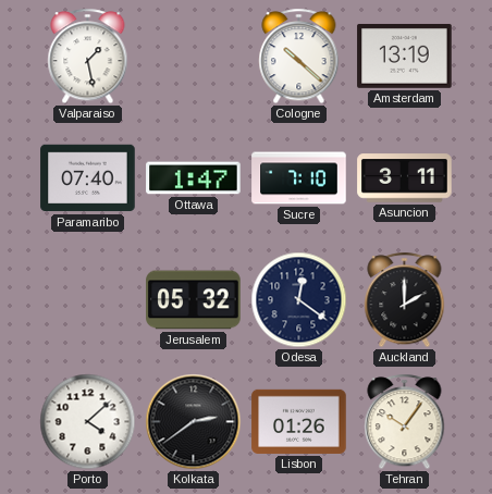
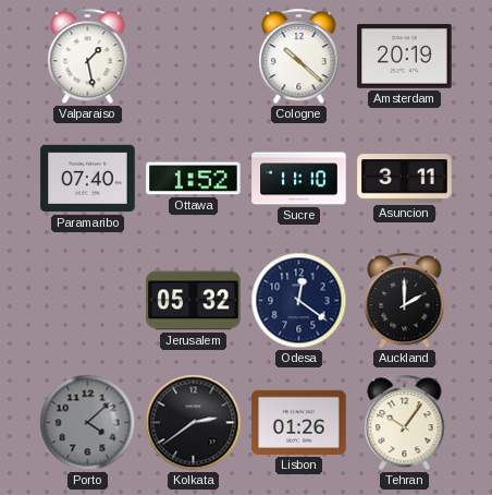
Amsterdam: 13:19 -> 20:19
Ottawa: 1:47 -> 1:52
Sucre: 7:10 -> 11:10
Porto dial: white -> grey
